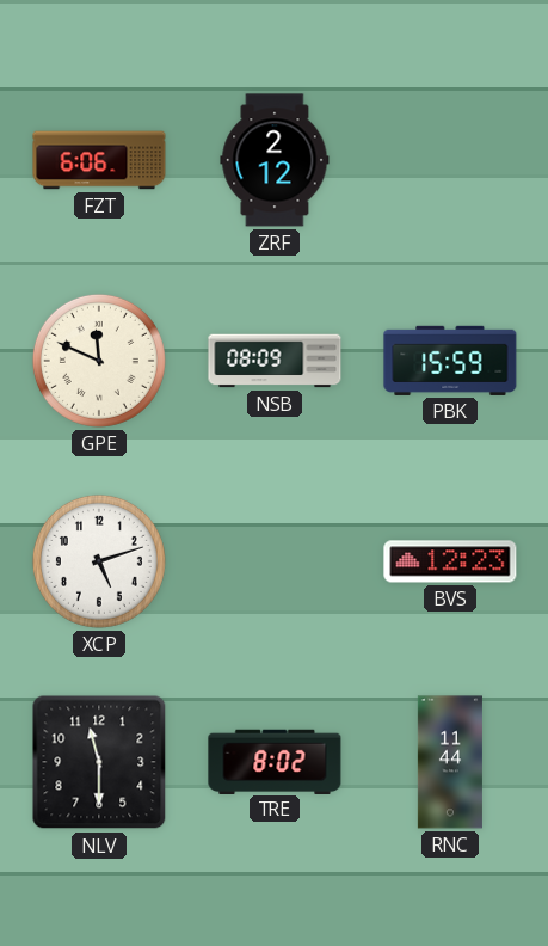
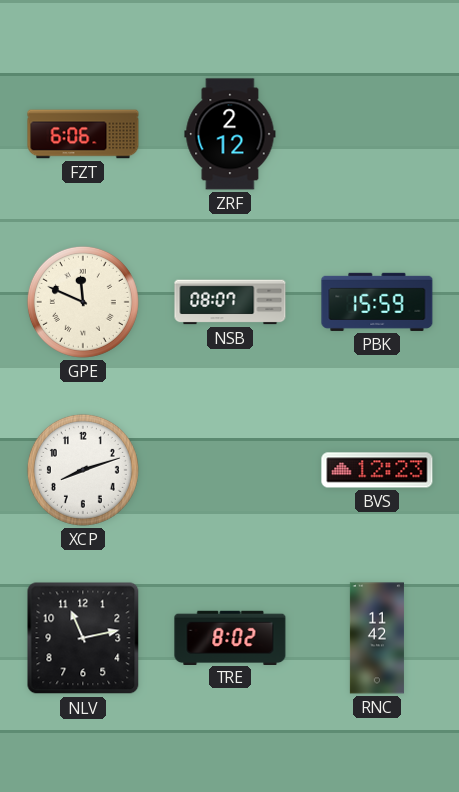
NSB: 08:09 -> 08:07
XCP: 5:12 -> 8:12
NLV: 11:30 -> 11:13
RNC: 11:44 -> 11:42
